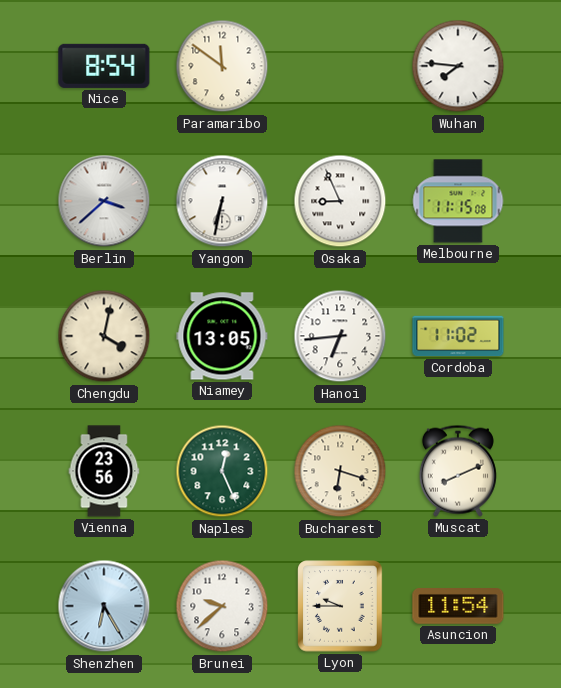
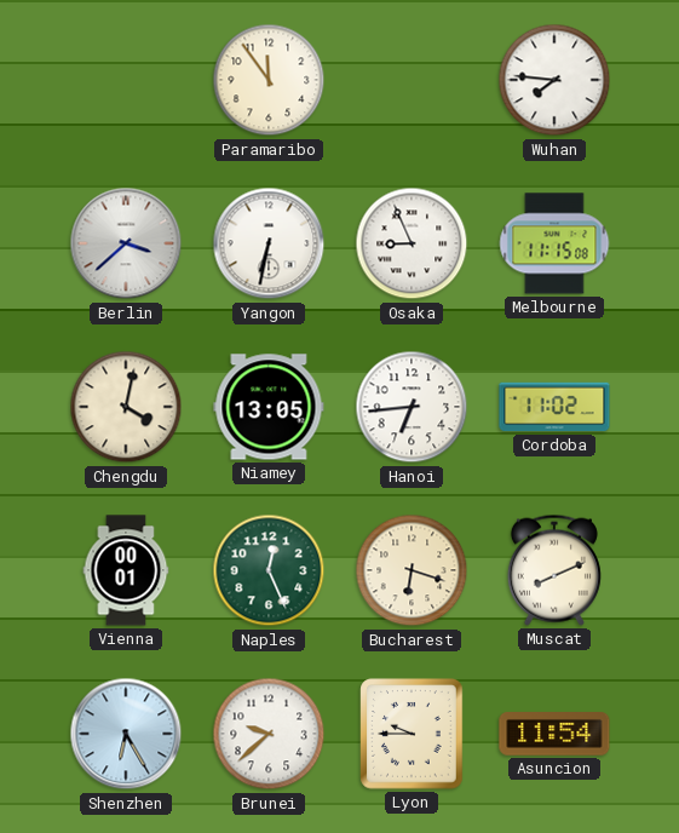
Nice: 8:54 -> none
Paramaribo: 11:51 -> 11:54
Vienna: 23:56 -> 00:01
